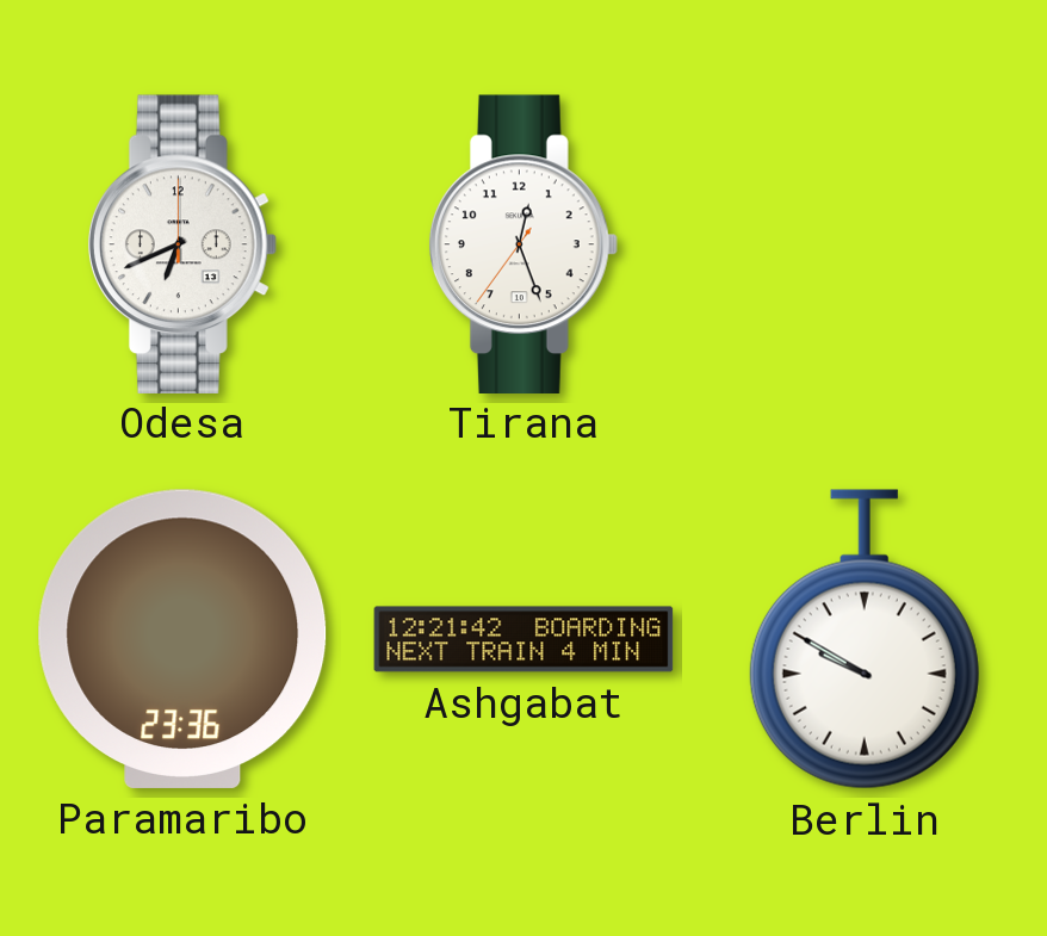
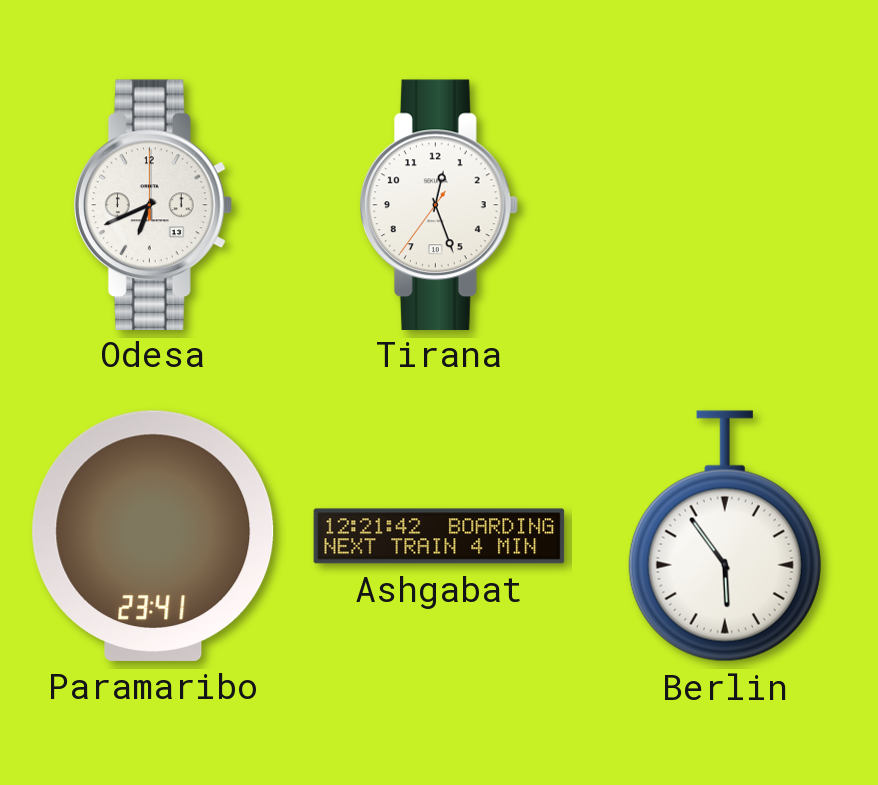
Paramaribo: 23:36 -> 23:41
Berlin: 9:50 -> 5:54
